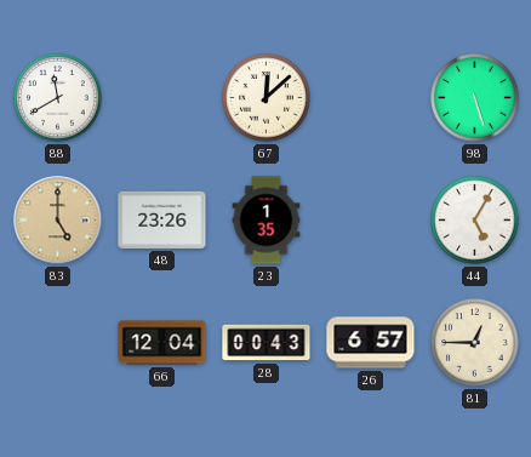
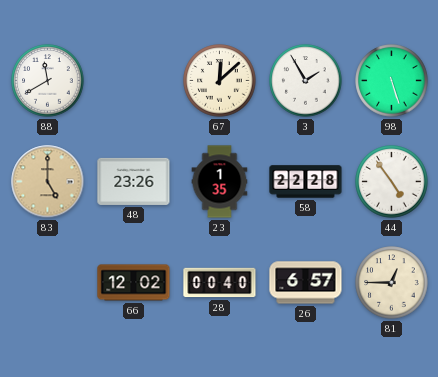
3: none -> 1:55
58: none -> 22:28
44: 5:05 -> 4:54
66: 12:04 -> 12:02
28: 00:43 -> 00:40
